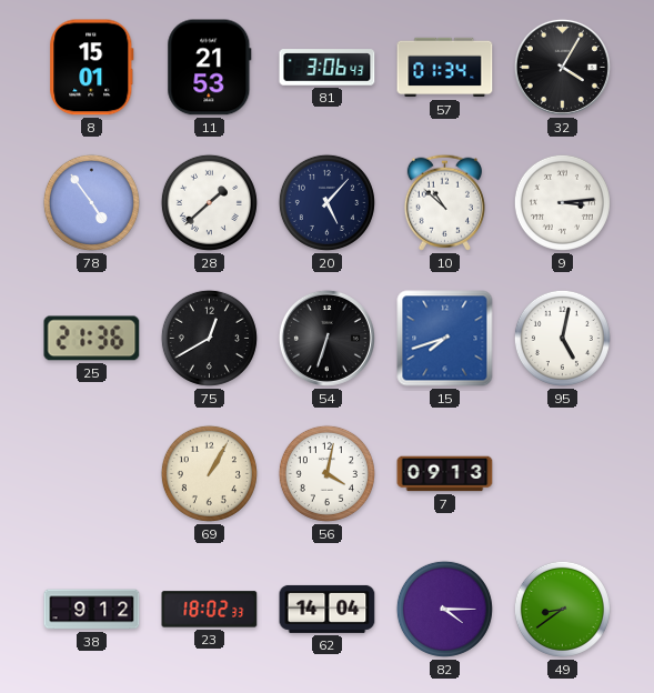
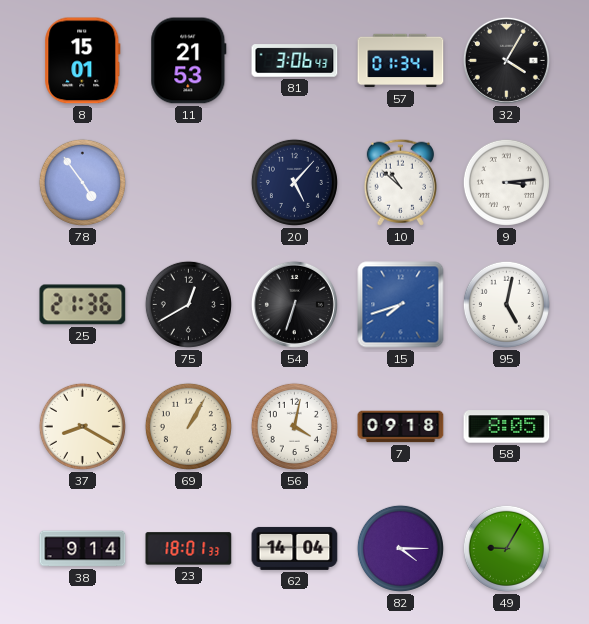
28: 1:38 -> none
37: none -> 8:20
7: 09:13 -> 09:18
58: none -> 8:05
38: 9:12 -> 9:14
23: 18:02 -> 18:01
49: 8:39 -> 9:05
